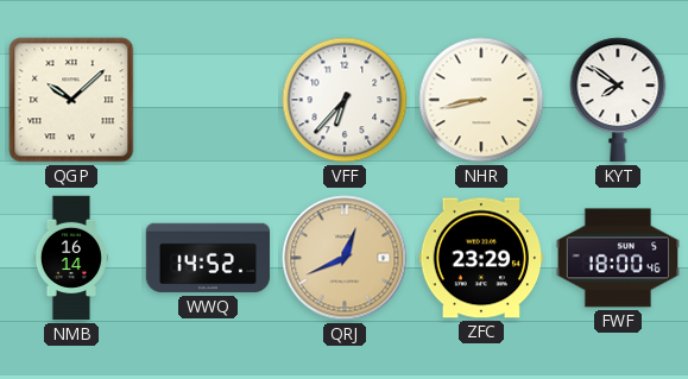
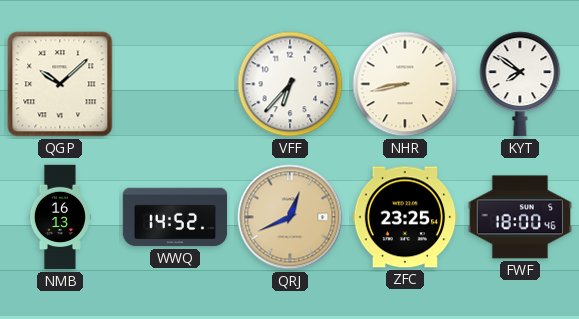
NMB: 16:14 -> 16:13
ZFC: 23:29 -> 23:25
